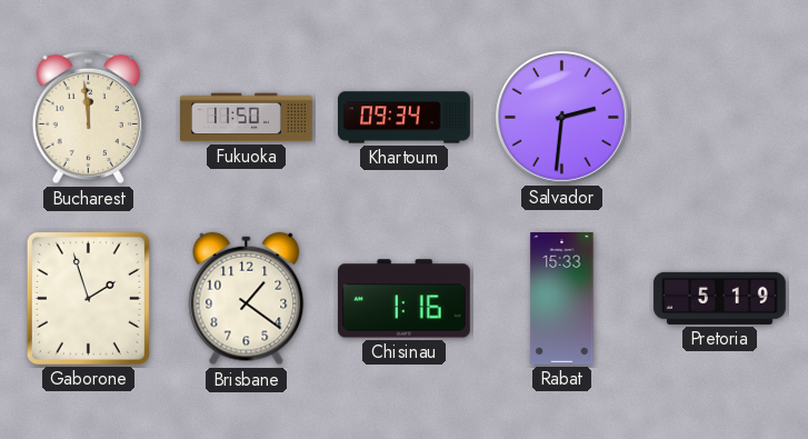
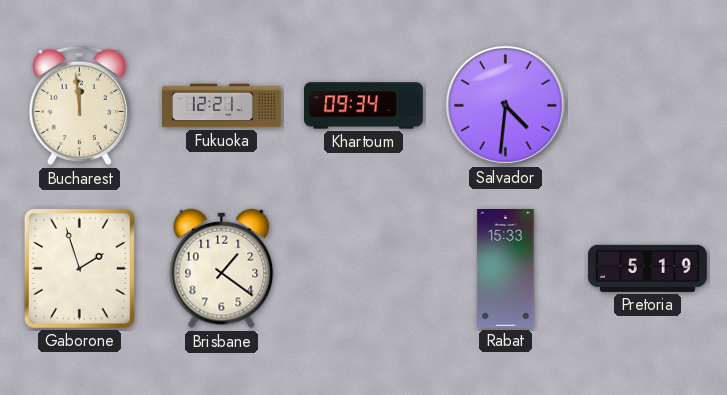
Fukuoka: 11:50 -> 12:21
Salvador: 2:31 -> 4:31
Chisinau: 1:16 -> none
